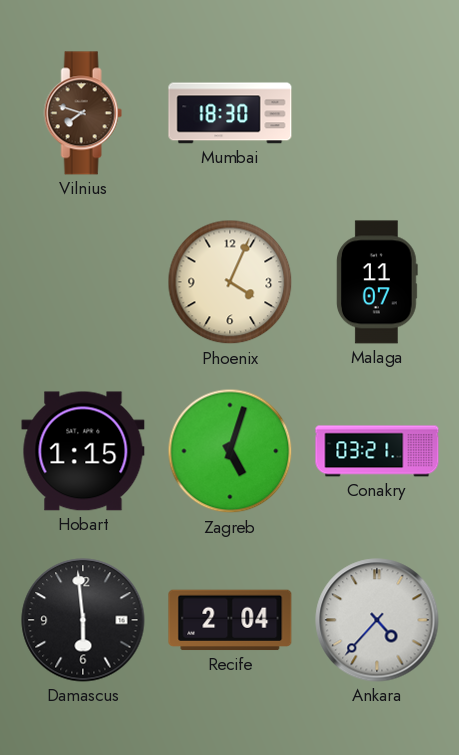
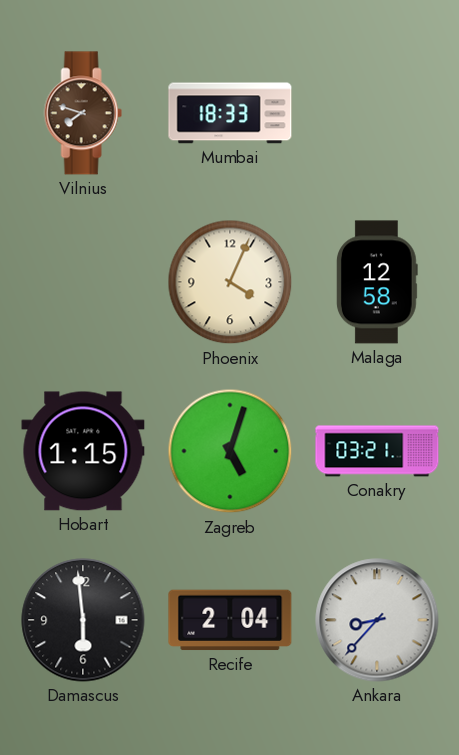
Mumbai: 18:30 -> 18:33
Malaga: 11:07 -> 12:58
Ankara: 4:37 -> 8:37
